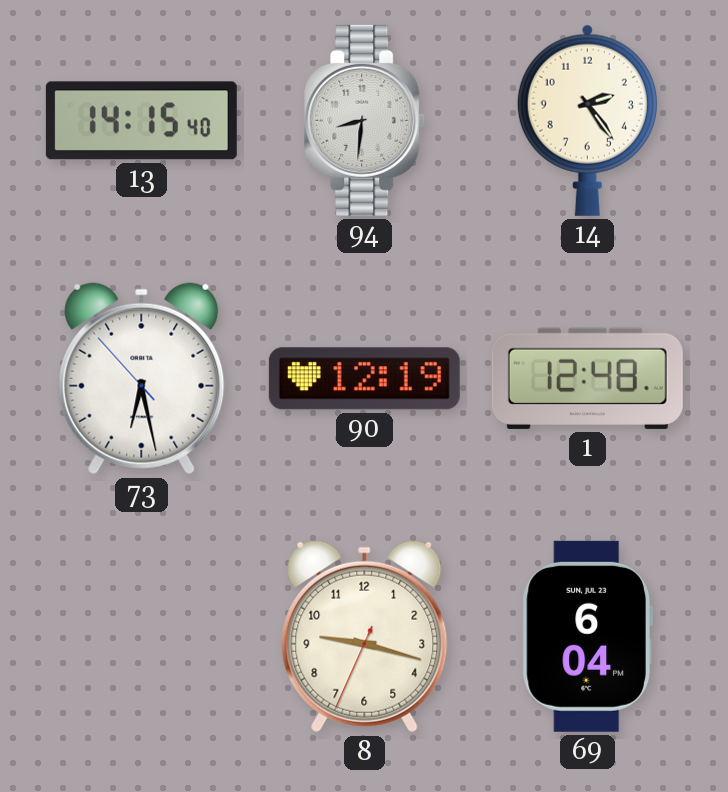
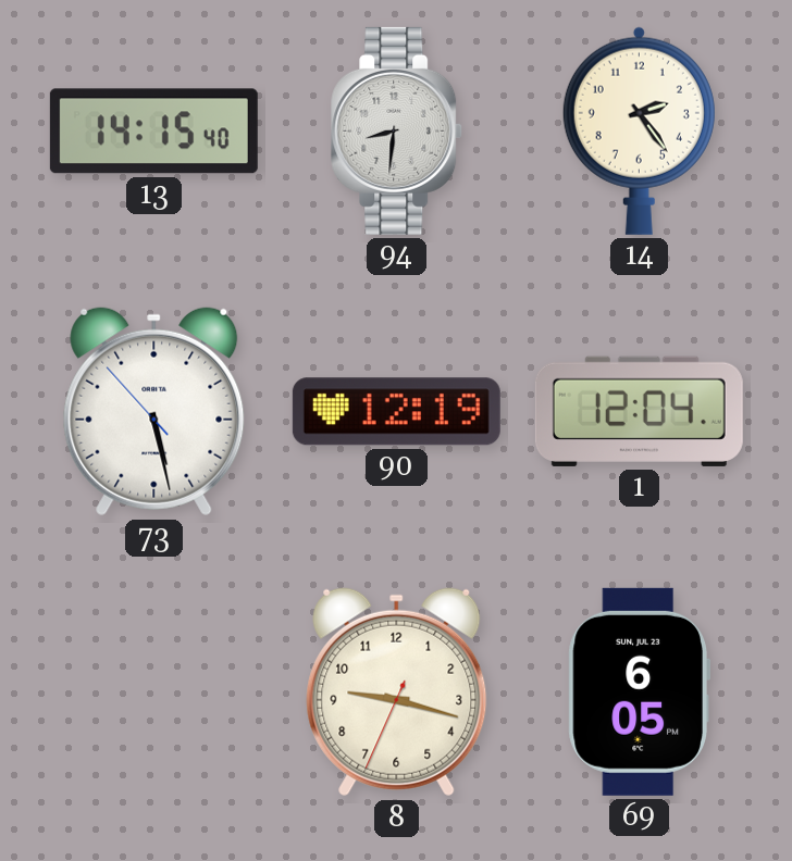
73: 6:27 -> 5:27
1: 12:48 -> 12:04
69: 6:04 -> 6:05
